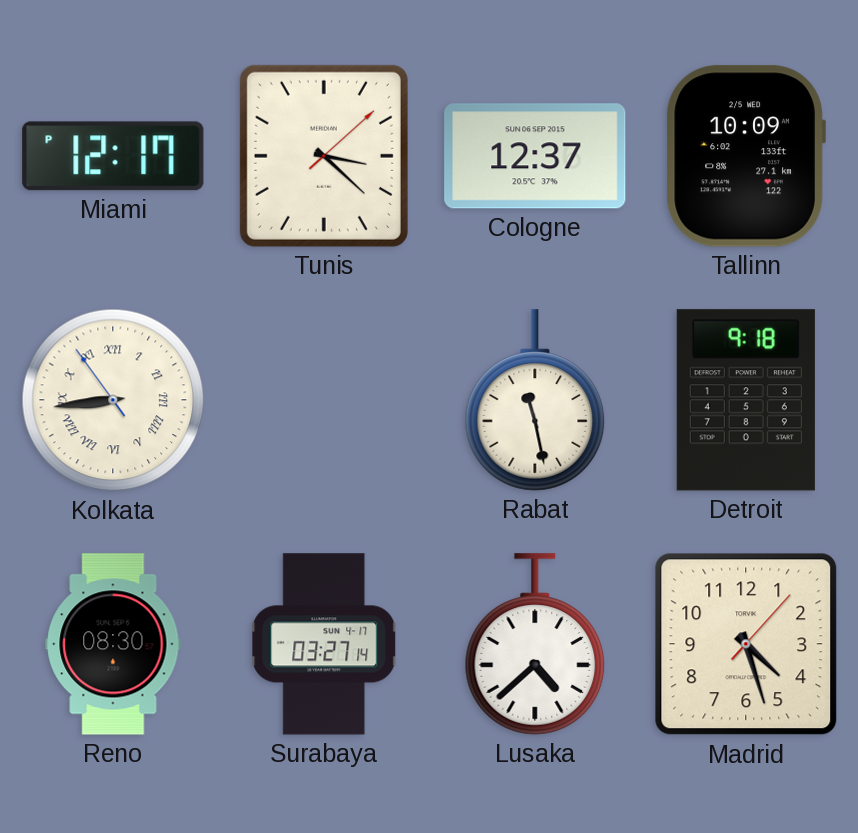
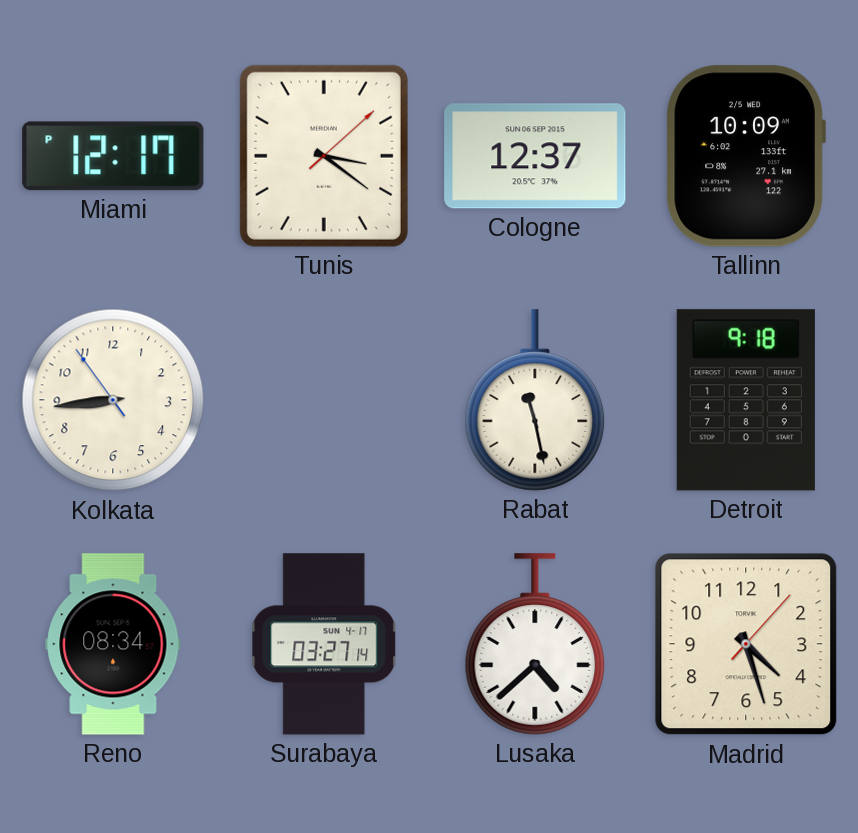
Tunis: 3:22 -> 3:21
Kolkata numerals: Roman -> Arabic
Reno: 08:30 -> 08:34
